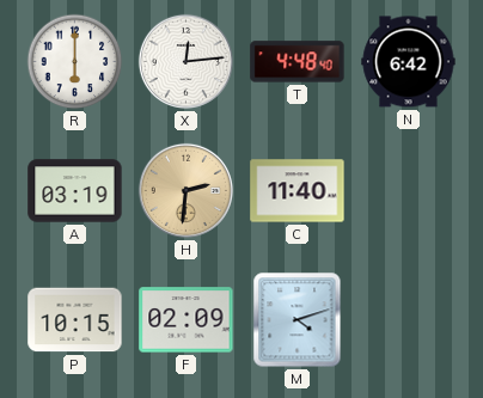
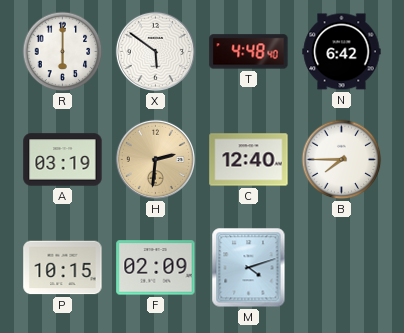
X: 12:14 -> 5:51
C: 11:40 -> 12:40
B: none -> 7:45
